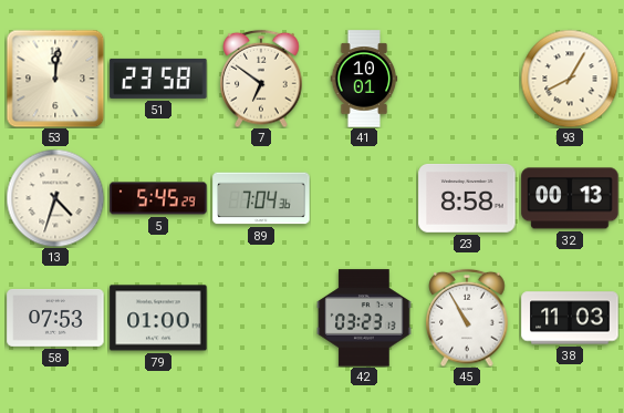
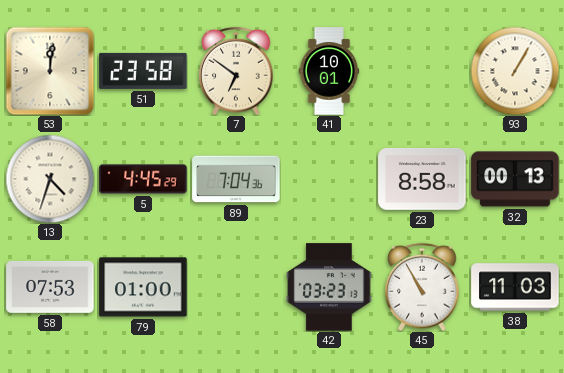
93: 8:05 -> 1:05
5: 5:45 -> 4:45
